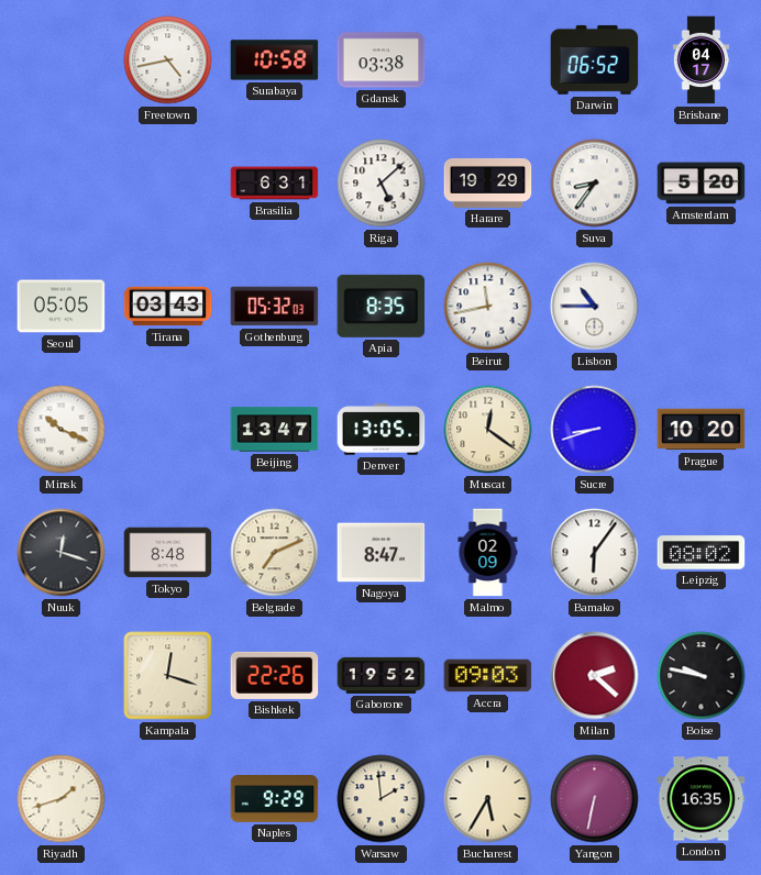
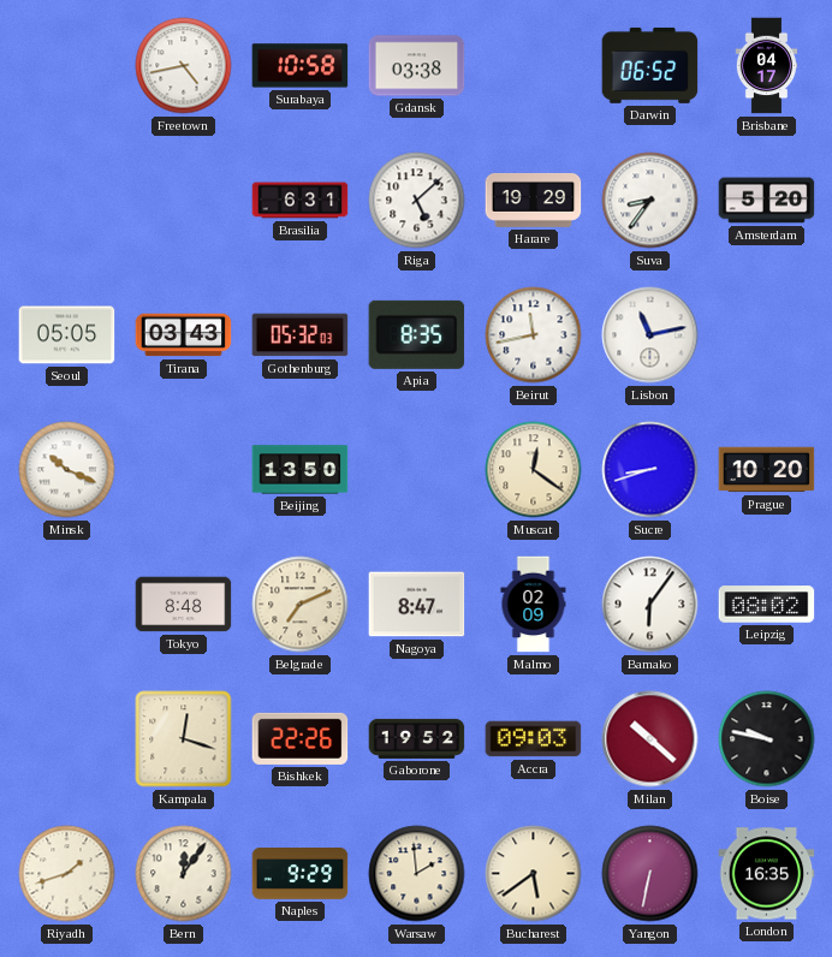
Lisbon: 10:45 -> 11:13
Beijing: 13:47 -> 13:50
Denver: 13:05 -> none
Nuuk: 12:18 -> none
Milan: 2:22 -> 10:22
Bern: none -> 12:06
Bucharest: 5:35 -> 5:39
